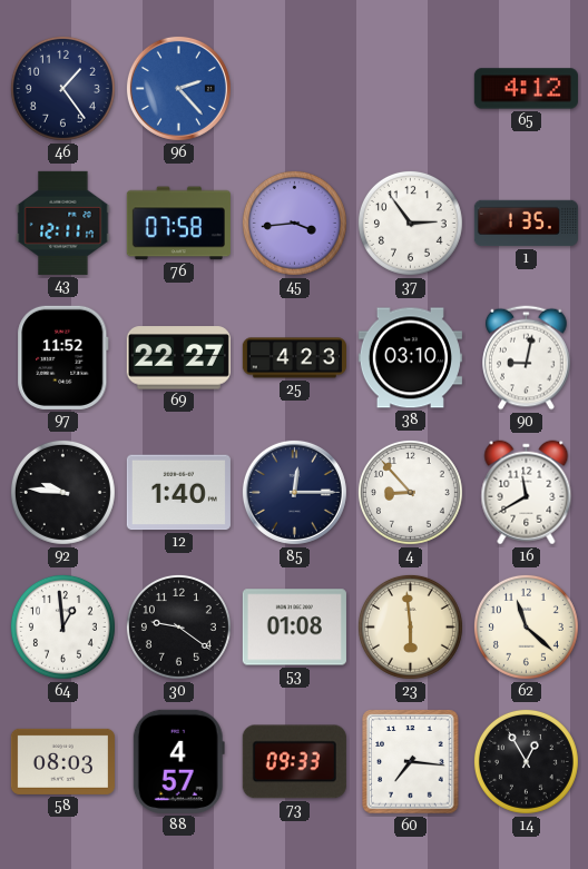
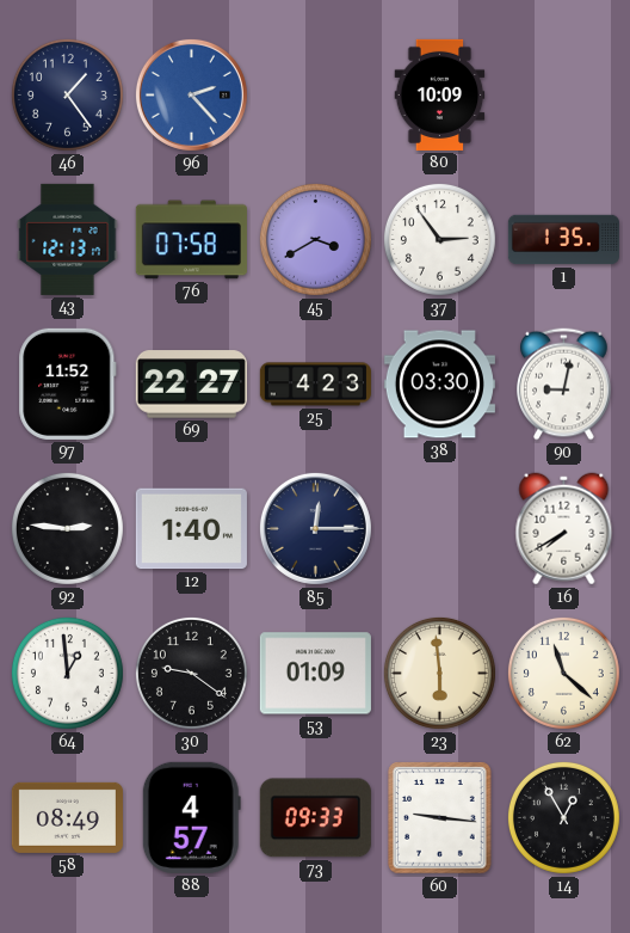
80: none -> 10:09
65: 4:12 -> none
43: 12:11 -> 12:13
45: 3:44 -> 3:40
38: 03:10 -> 03:30
92: 9:46 -> 2:46
4: 8:53 -> none
16: 11:40 -> 7:40
53: 01:08 -> 01:09
58: 08:03 -> 08:49
60: 7:16 -> 9:16
